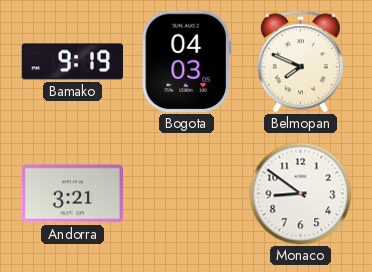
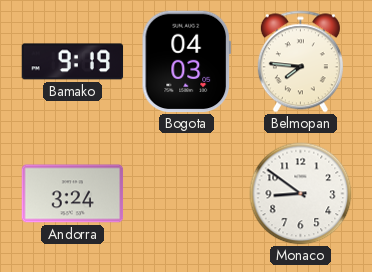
Belmopan: 7:49 -> 7:46
Andorra: 3:21 -> 3:24
